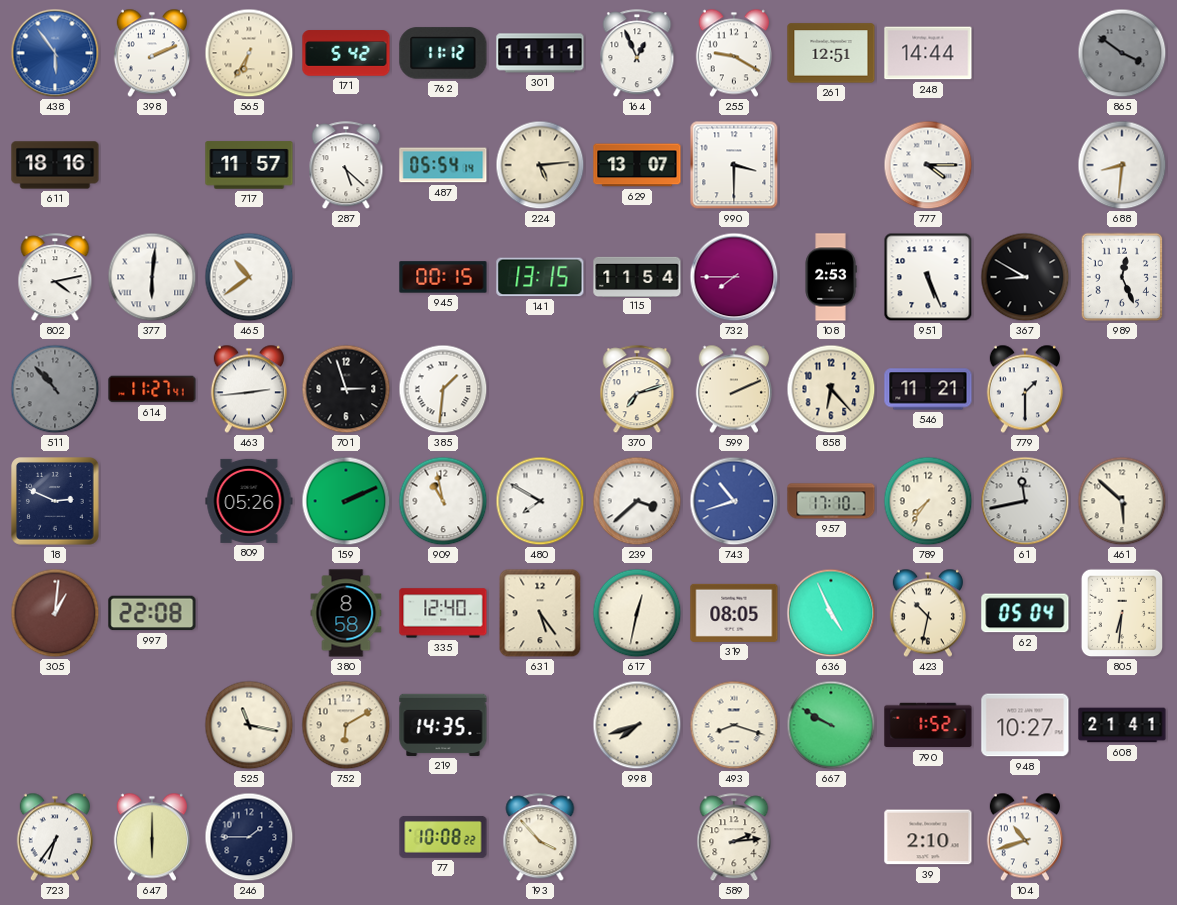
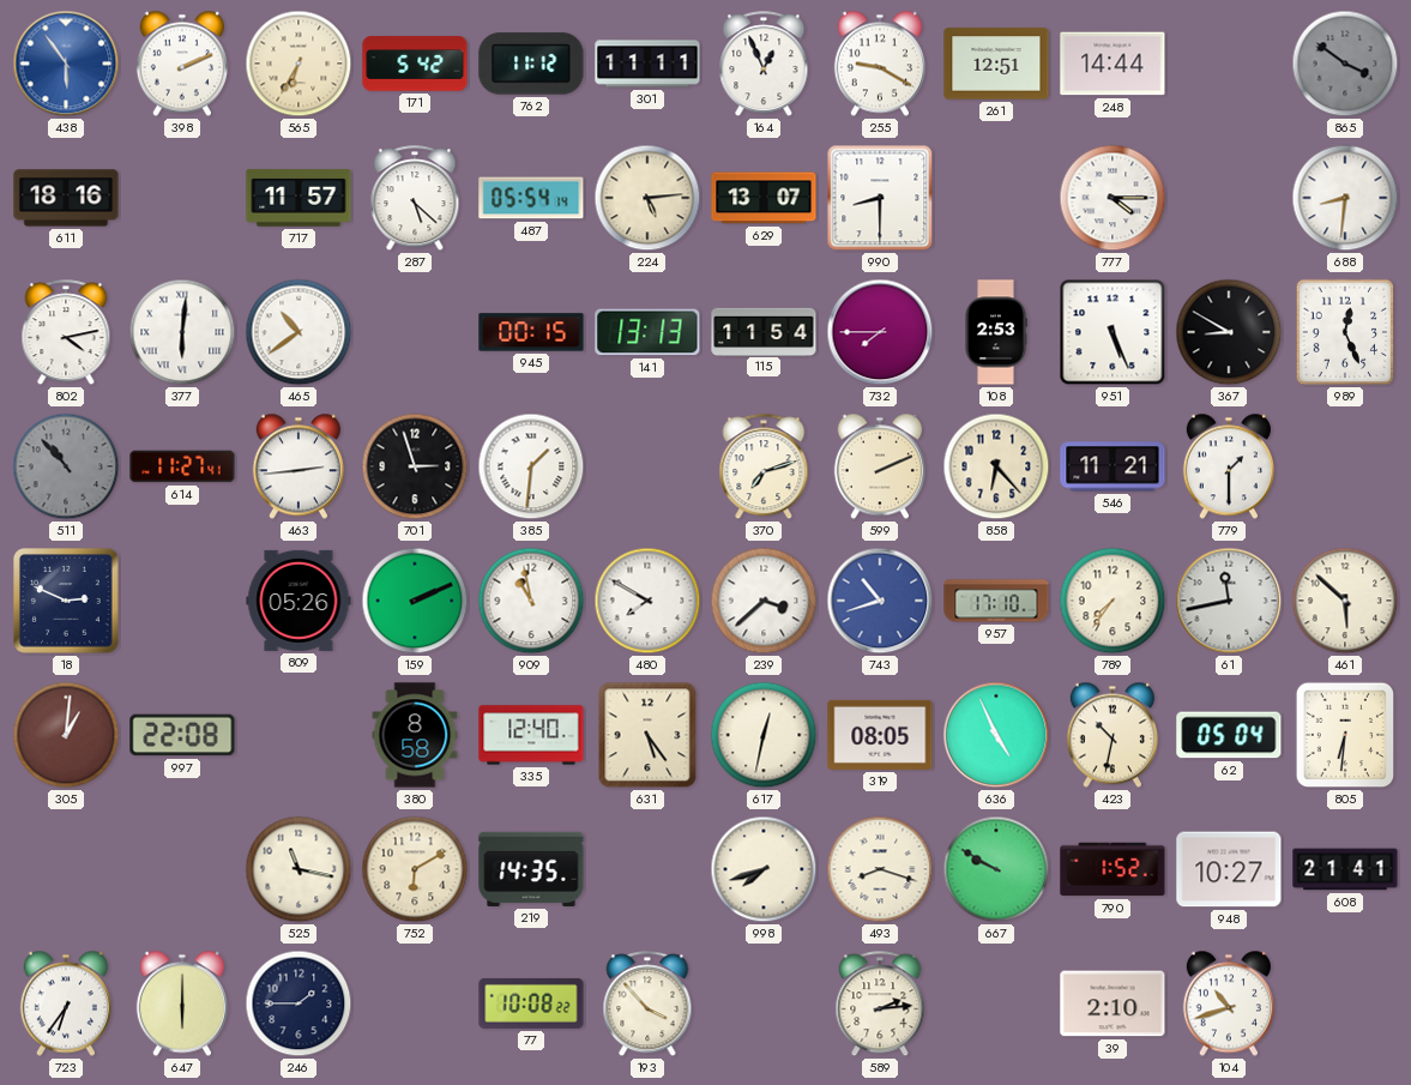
990: 3:30 -> 8:30
141: 13:15 -> 13:13
